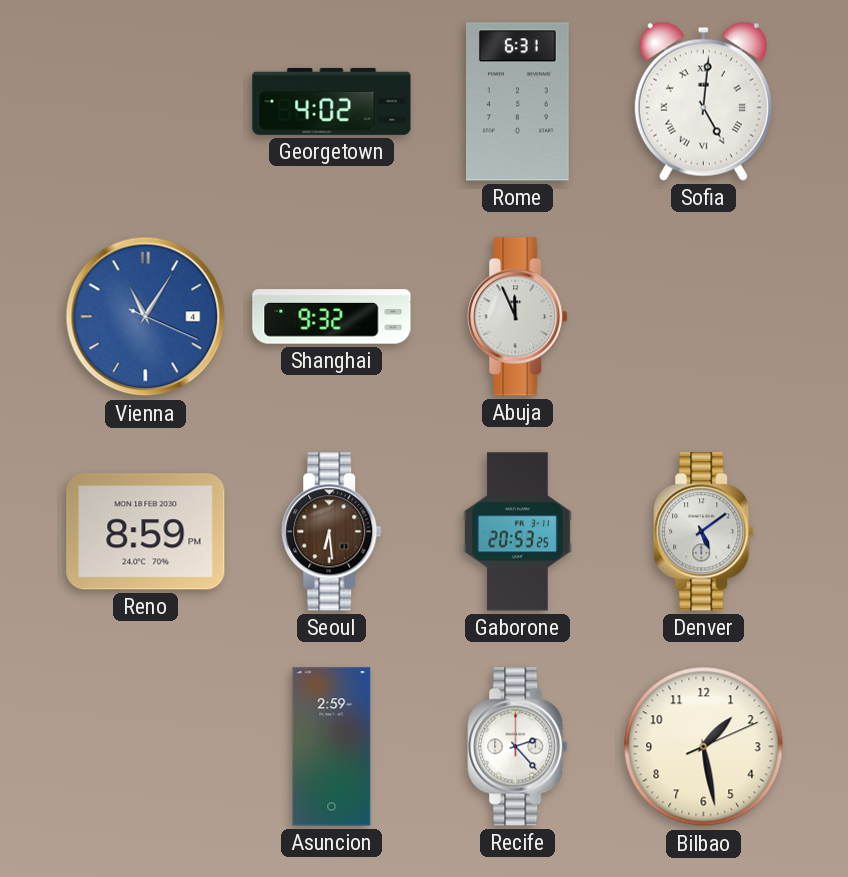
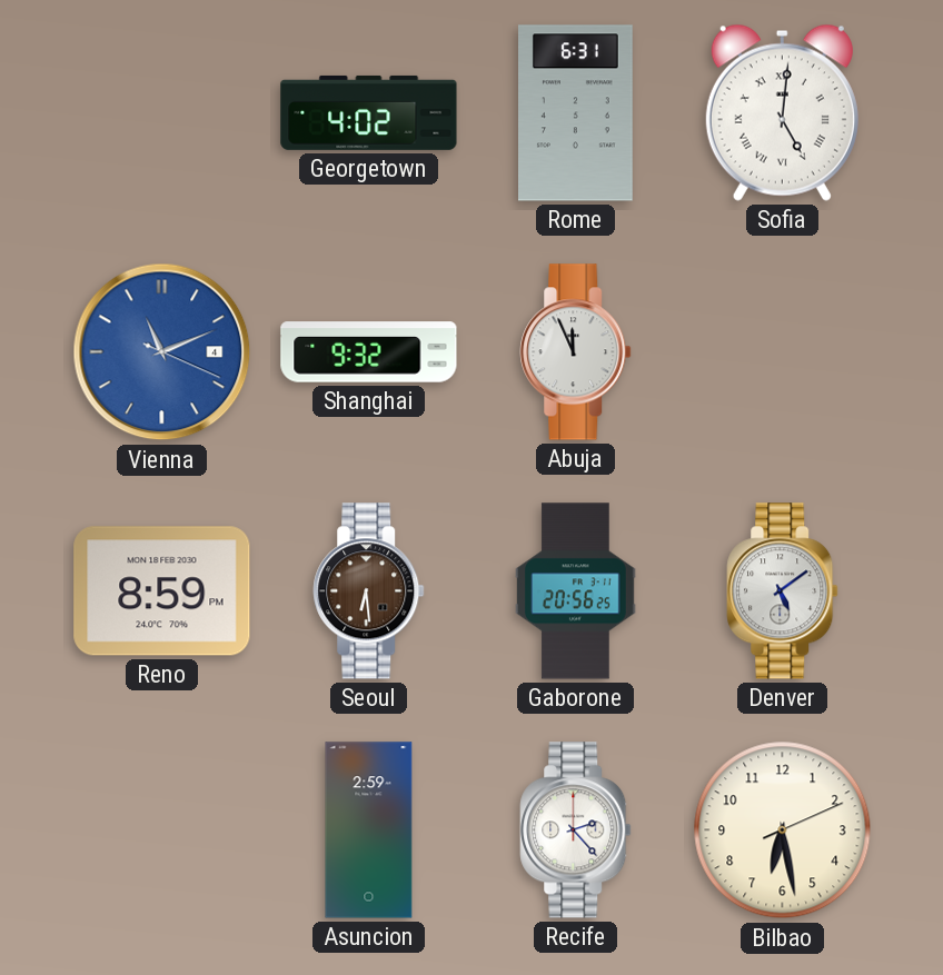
Vienna: 11:05 -> 11:11
Gaborone: 20:53 -> 20:56
Bilbao: 1:28 -> 6:28
